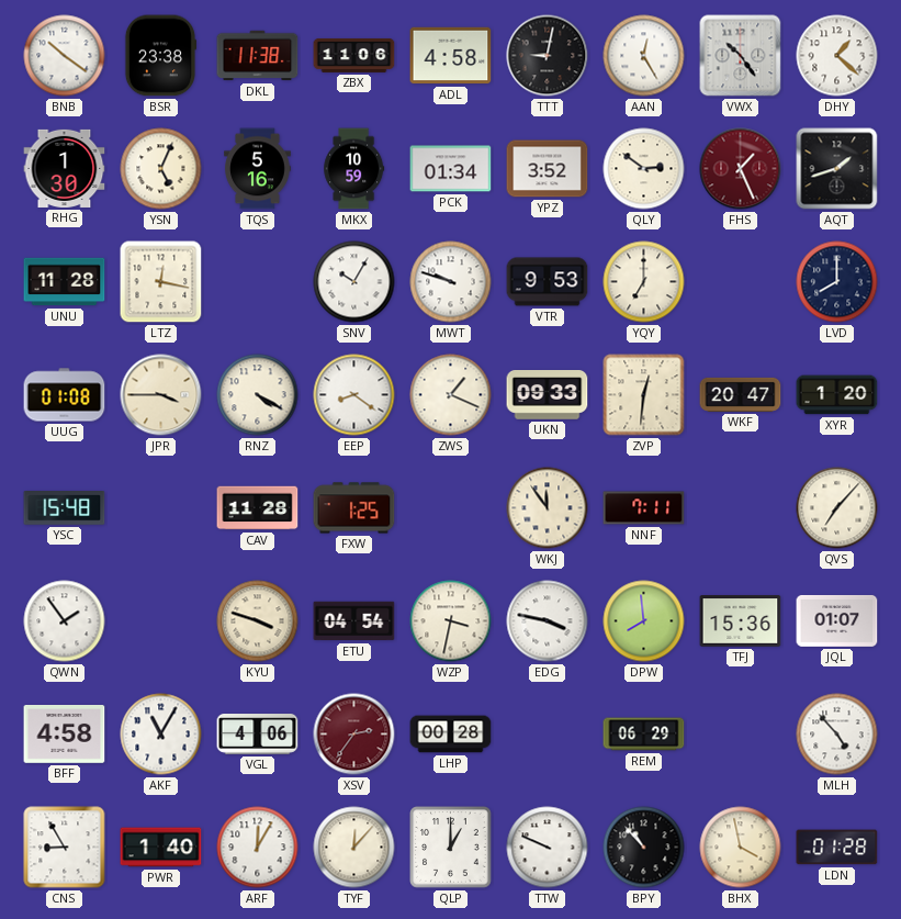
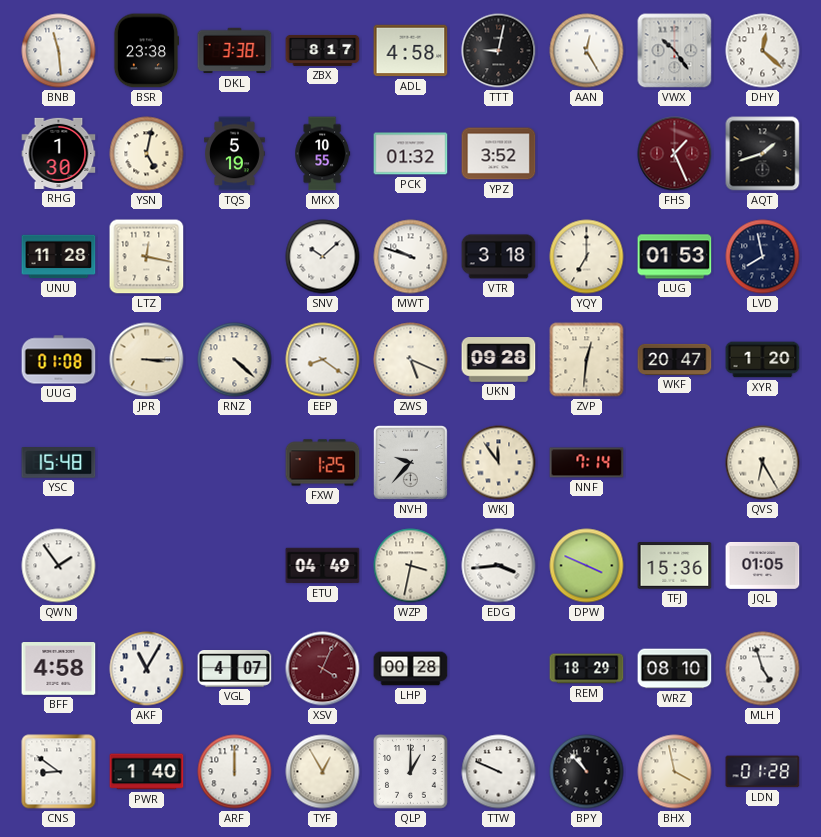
BNB: 10:21 -> 11:29
DKL: 11:38 -> 3:38
ZBX: 11:06 -> 8:17
DHY: 1:22 -> 12:22
YSN: 5:04 -> 5:02
TQS: 5:16 -> 5:19
MKX: 10:59 -> 10:55
PCK: 01:34 -> 01:32
QLY: 2:51 -> none
SNV: 10:05 -> 10:08
VTR: 9:53 -> 3:18
LUG: none -> 01:53
LVD: 8:00 -> 7:58
JPR: 3:45 -> 3:15
RNZ: 4:20 -> 4:22
ZWS: 1:19 -> 5:19
UKN: 09:33 -> 09:28
CAV: 11:28 -> none
NVH: none -> 9:37
NNF: 7:11 -> 7:14
QVS: 7:07 -> 6:25
KYU: 3:48 -> none
ETU: 04:54 -> 04:49
EDG: 3:47 -> 3:44
DPW: 7:59 -> 3:49
JQL: 01:07 -> 01:05
VGL: 4:06 -> 4:07
XSV: 2:36 -> 4:04
REM: 06:29 -> 18:29
WRZ: none -> 08:10
MLH: 4:53 -> 4:57
CNS: 8:55 -> 8:51
ARF: 12:05 -> 12:00
TYF: 12:07 -> 12:55
